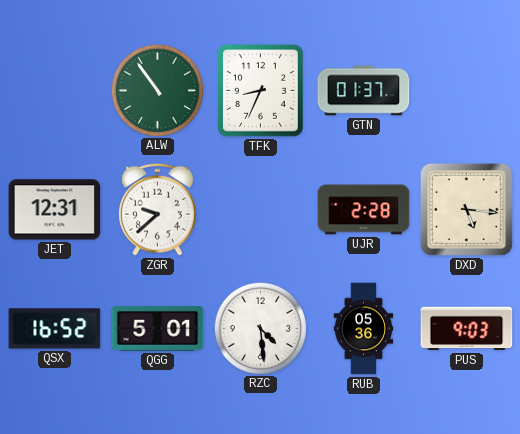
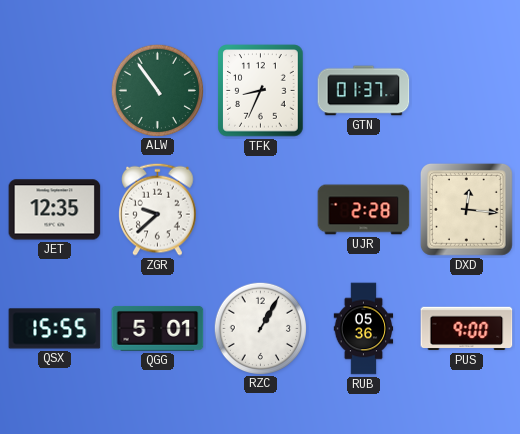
JET: 12:31 -> 12:35
DXD: 5:16 -> 12:16
QSX: 16:52 -> 15:55
RZC: 4:29 -> 1:05
PUS: 9:03 -> 9:00
